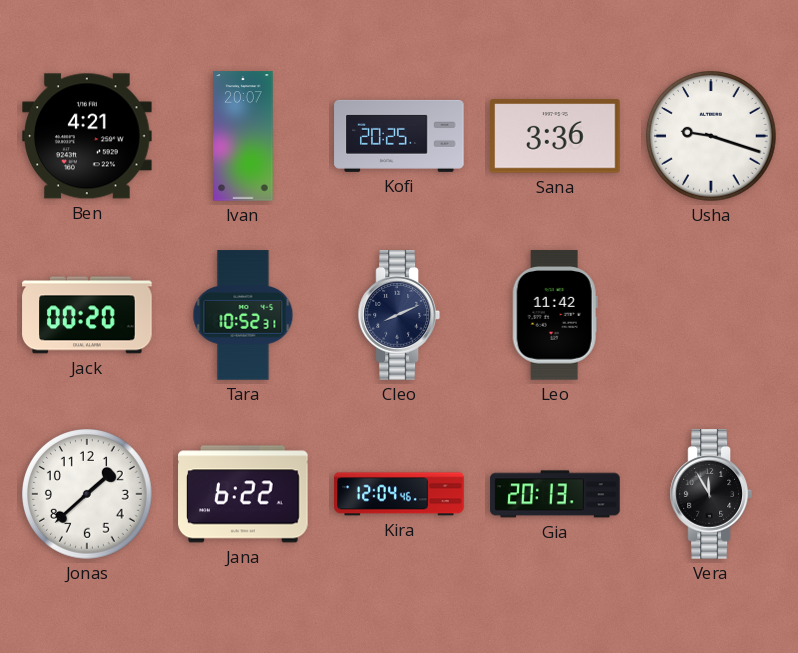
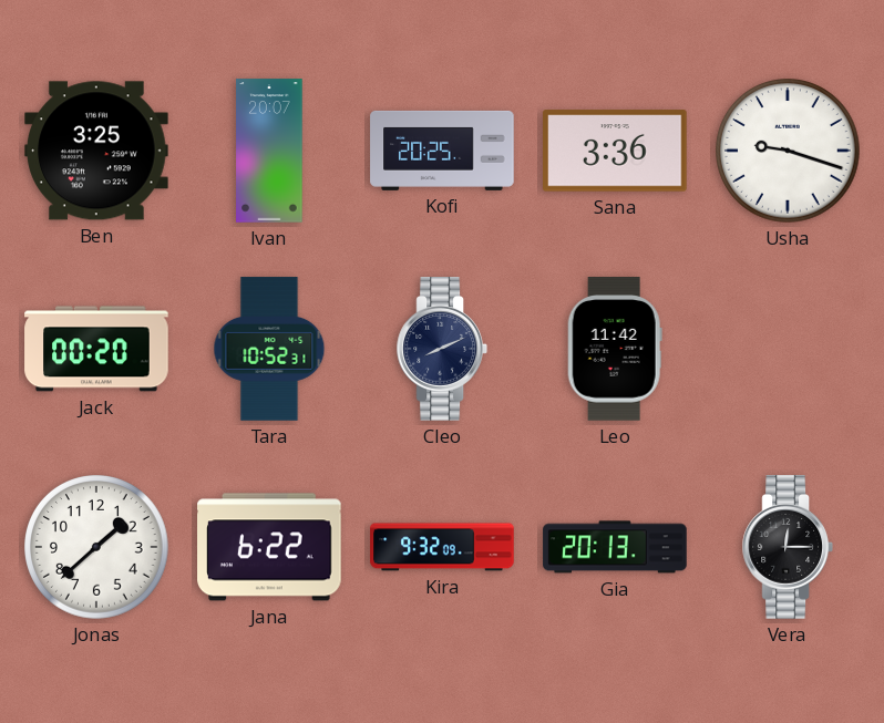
Ben: 4:21 -> 3:25
Kira: 12:04 -> 9:32
Vera: 11:55 -> 12:15
